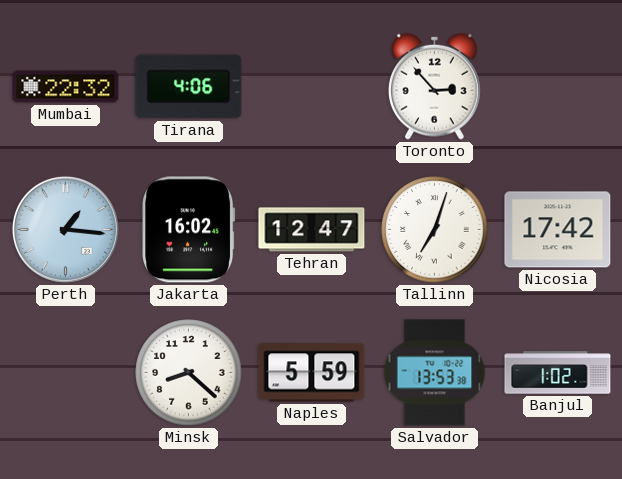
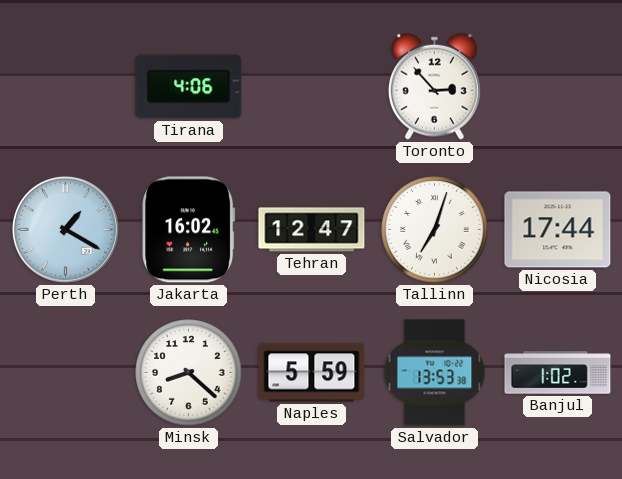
Mumbai: 22:32 -> none
Perth: 1:16 -> 1:20
Nicosia: 17:42 -> 17:44
